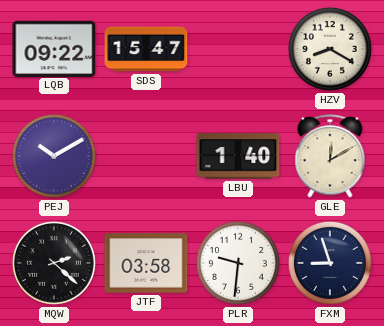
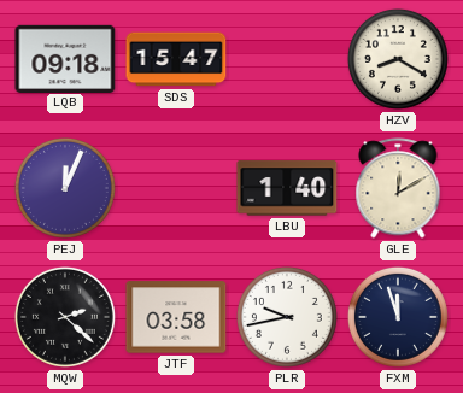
LQB: 09:22 -> 09:18
PEJ: 10:10 -> 12:04
PLR: 9:31 -> 9:43
FXM: 8:57 -> 11:57
